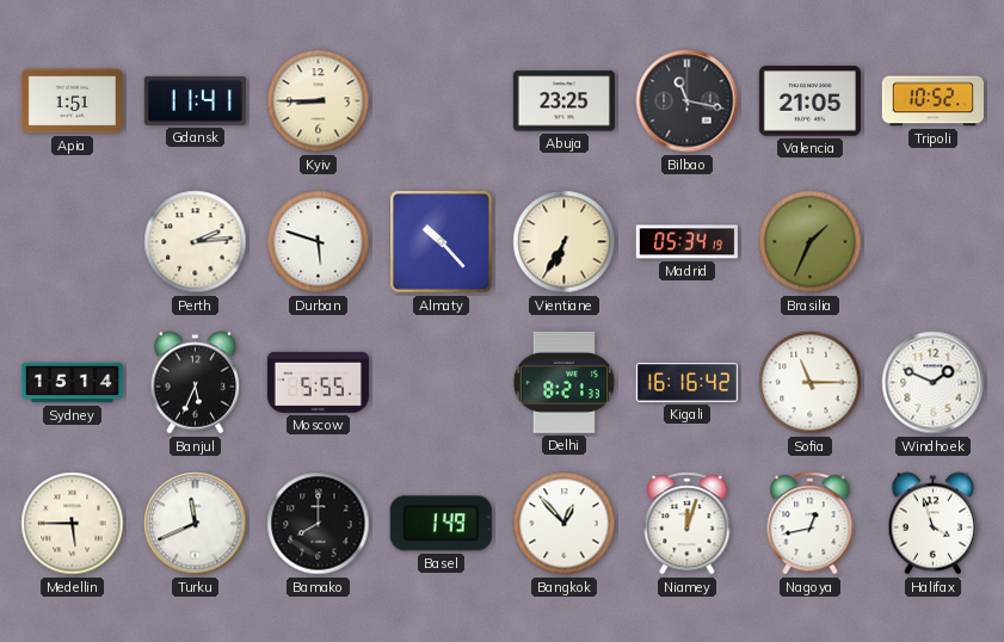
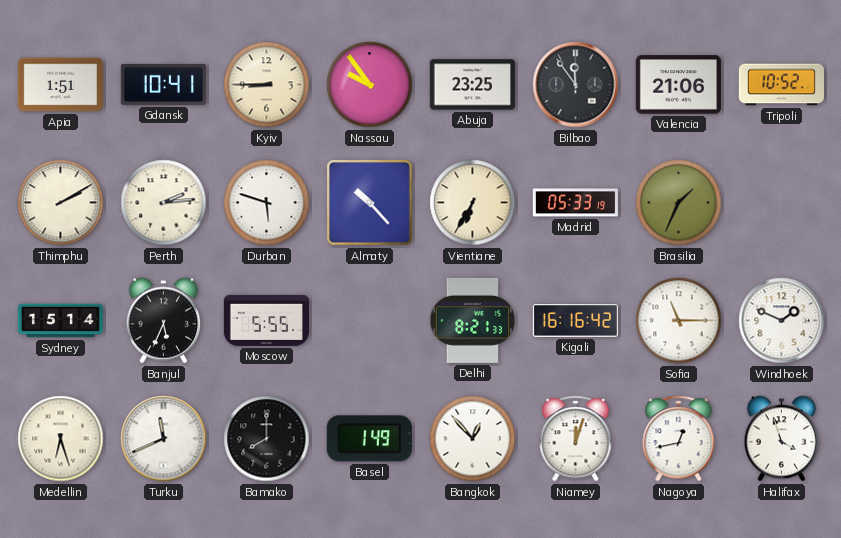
Gdansk: 11:41 -> 10:41
Nassau: none -> 9:54
Bilbao: 11:17 -> 11:54
Valencia: 21:05 -> 21:06
Thimphu: none -> 2:10
Madrid: 05:34 -> 05:33
Medellin: 5:45 -> 6:27
